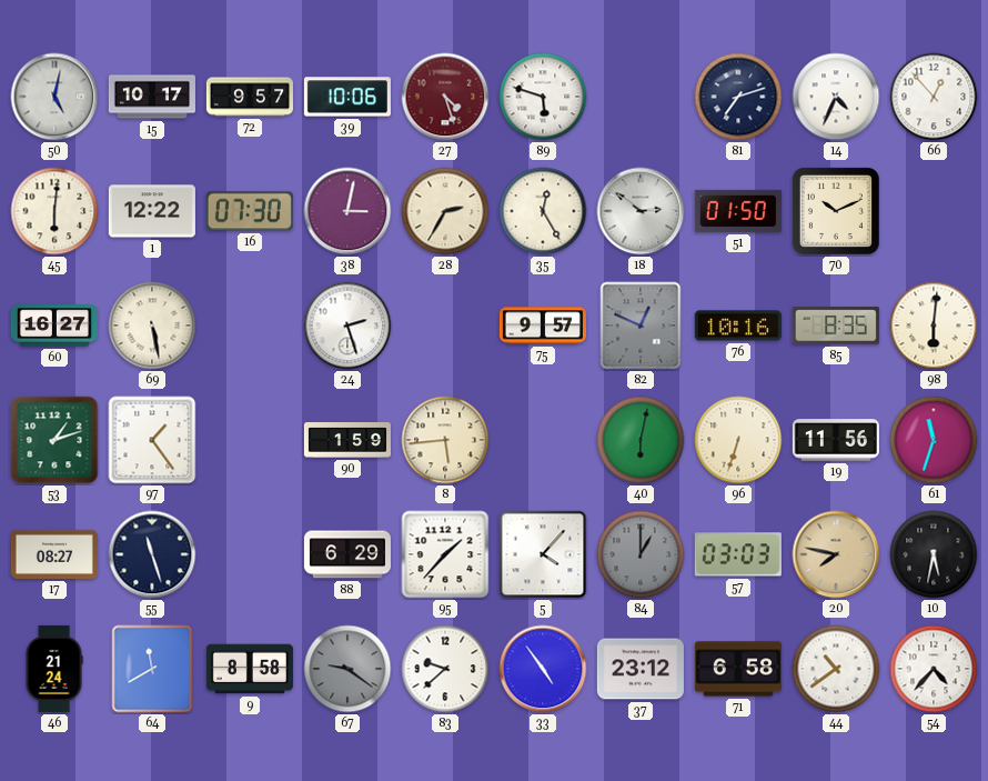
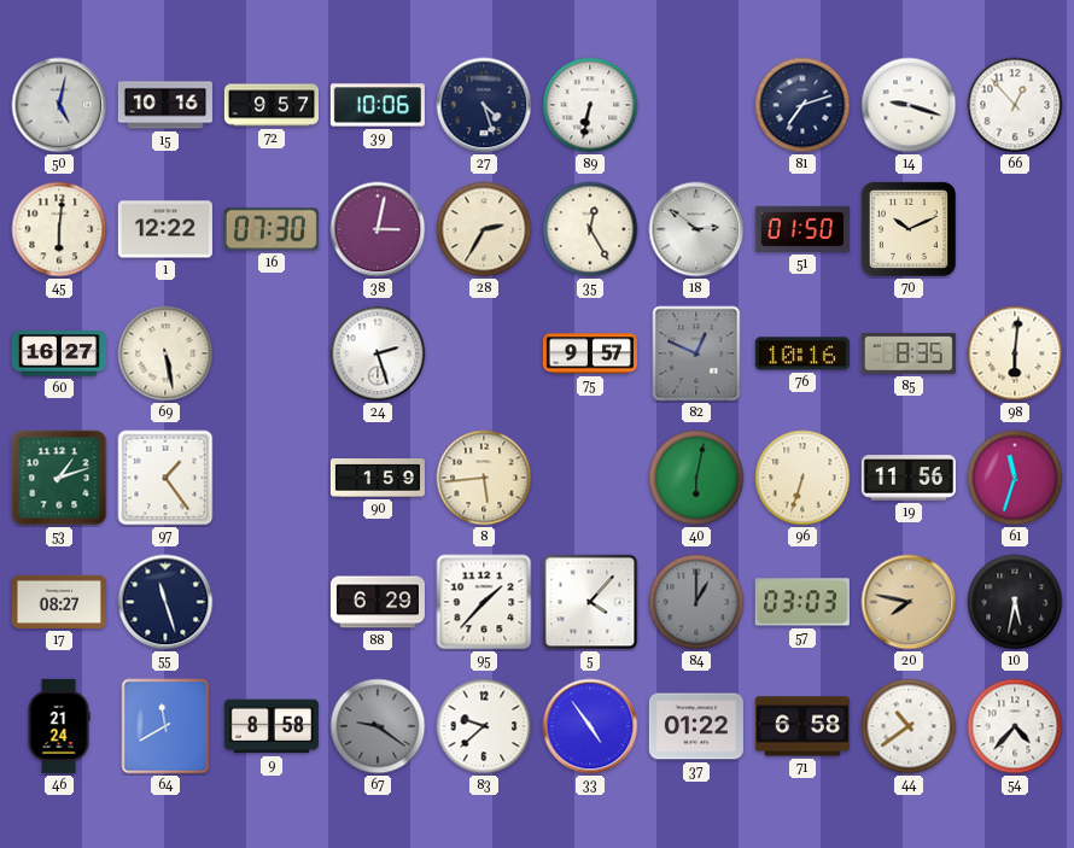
15: 10:17 -> 10:16
27 dial: burgundy -> navy
89: 5:48 -> 6:32
14: 4:34 -> 9:18
37: 23:12 -> 01:22
